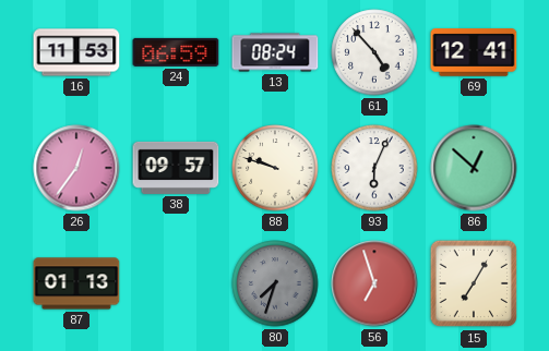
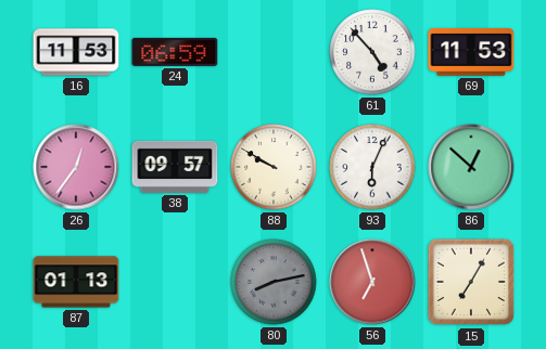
13: 08:24 -> none
69: 12:41 -> 11:53
88: 9:48 -> 9:50
80: 7:33 -> 8:13
